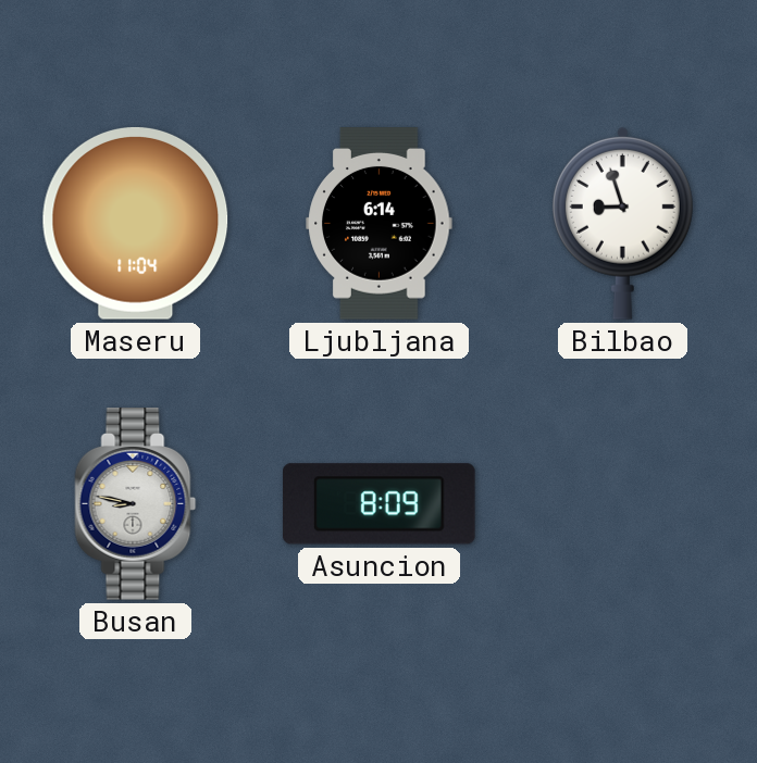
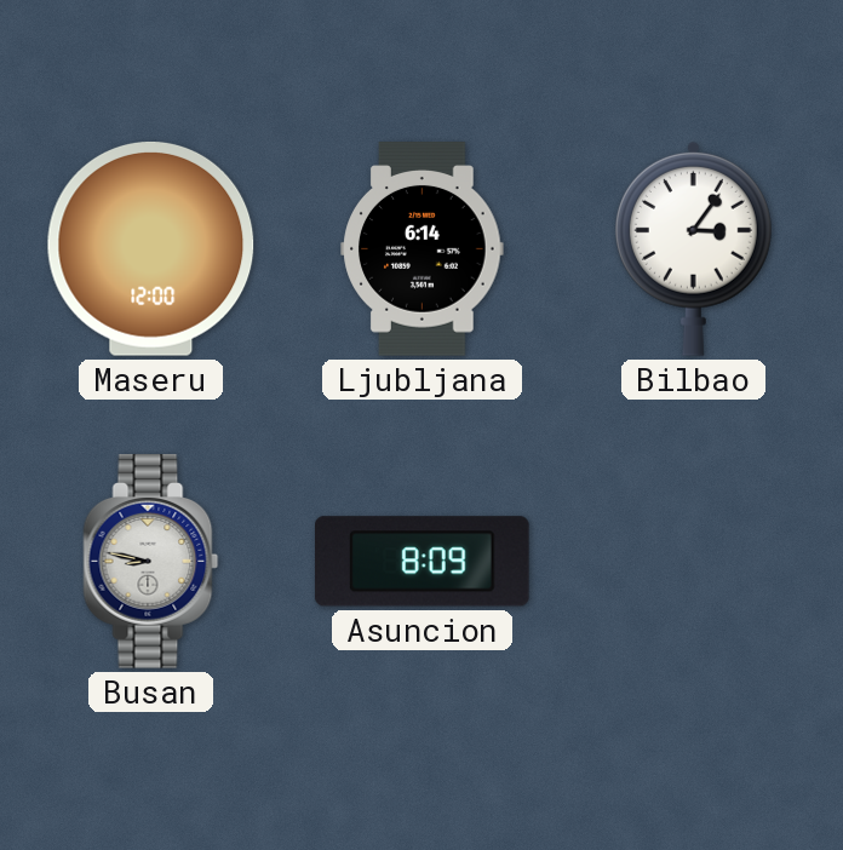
Maseru: 11:04 -> 12:00
Bilbao: 8:57 -> 3:06
